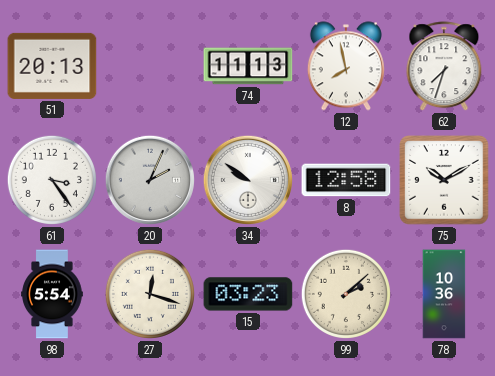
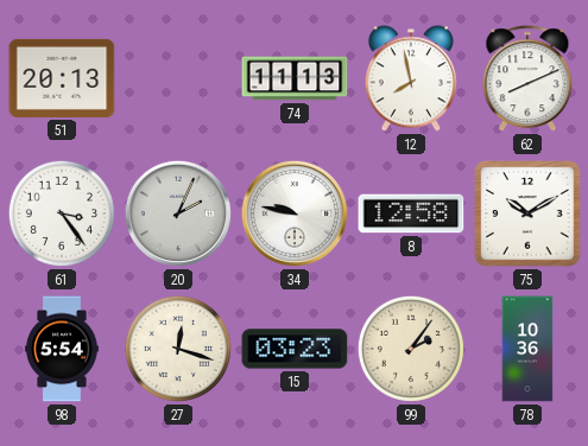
62: 7:33 -> 8:11
34: 9:51 -> 9:47
99: 2:08 -> 2:06
